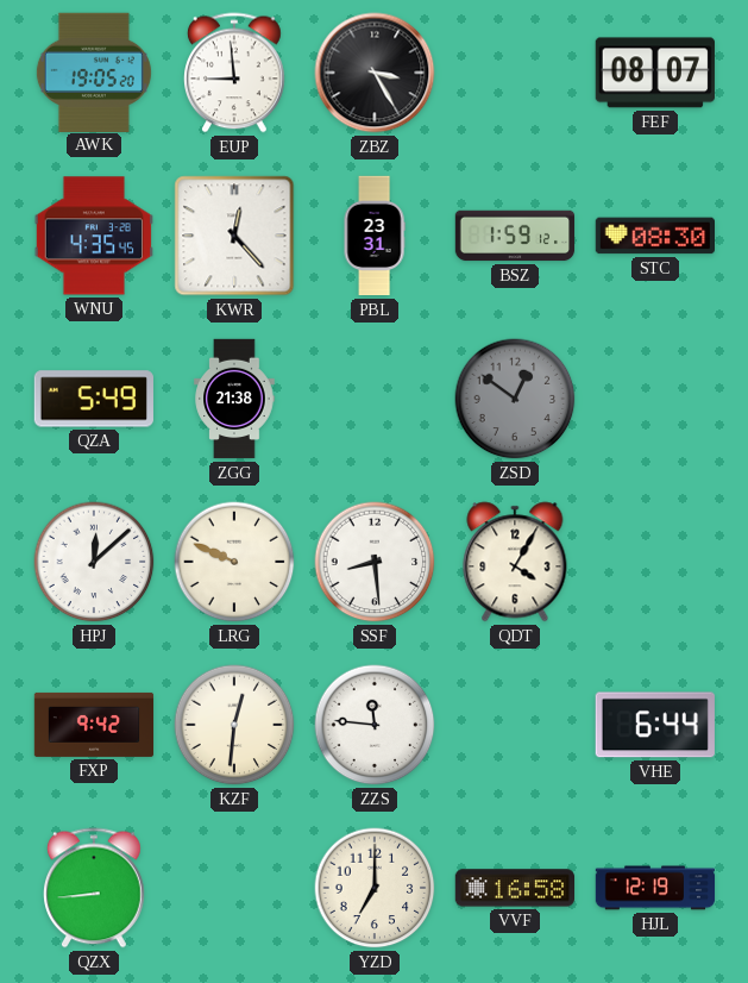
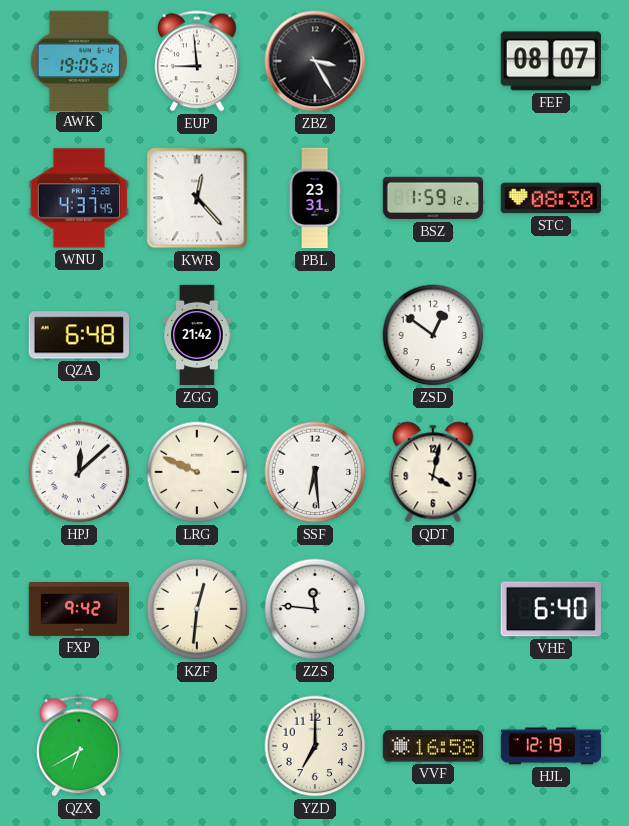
WNU: 4:35 -> 4:37
QZA: 5:49 -> 6:48
ZGG: 21:38 -> 21:42
ZSD dial: grey -> white
SSF: 8:29 -> 6:29
QDT: 4:05 -> 4:02
VHE: 6:44 -> 6:40
QZX: 8:44 -> 6:40
